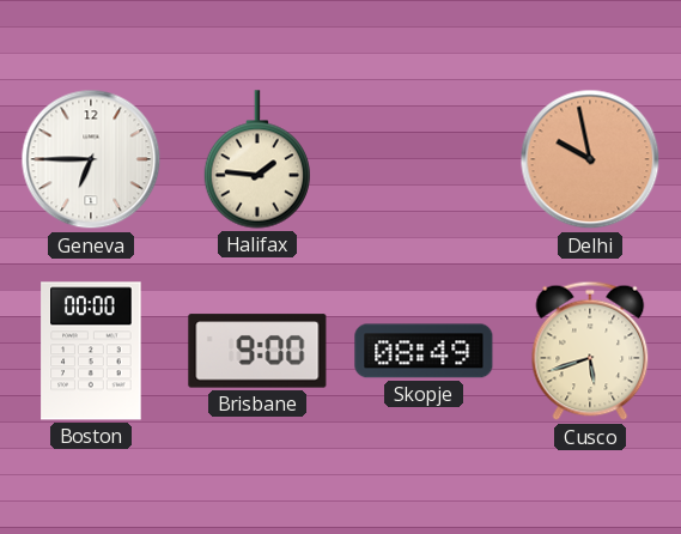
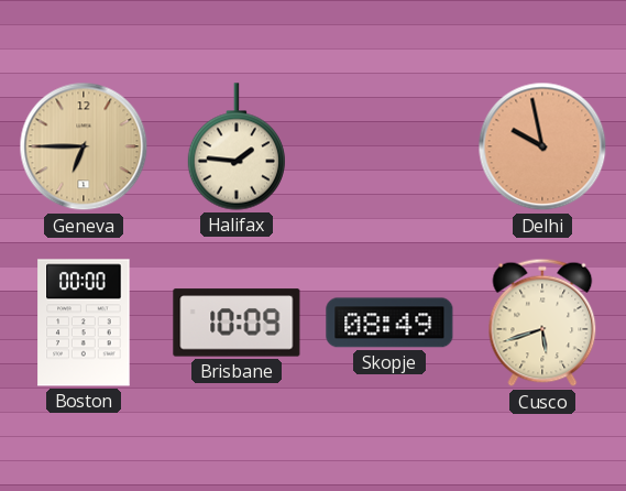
Geneva dial: white -> champagne
Brisbane: 9:00 -> 10:09
